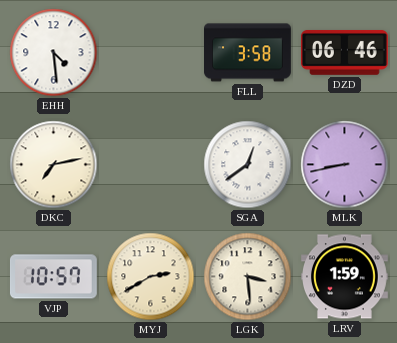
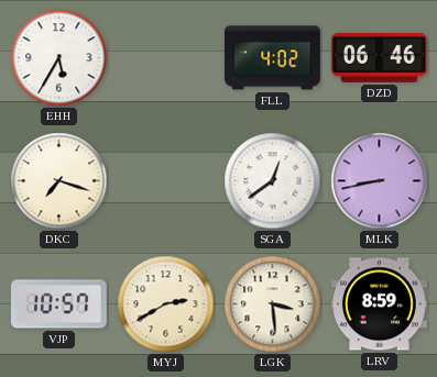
EHH: 4:29 -> 5:35
FLL: 3:58 -> 4:02
DKC: 7:13 -> 7:18
LRV: 1:59 -> 8:59
